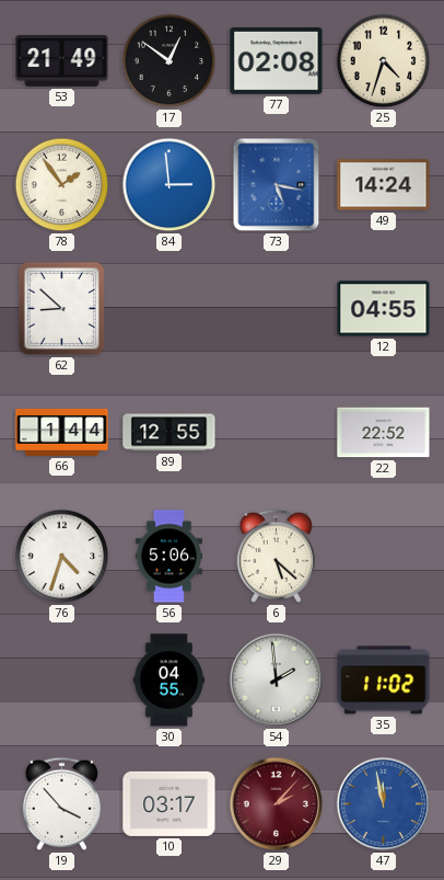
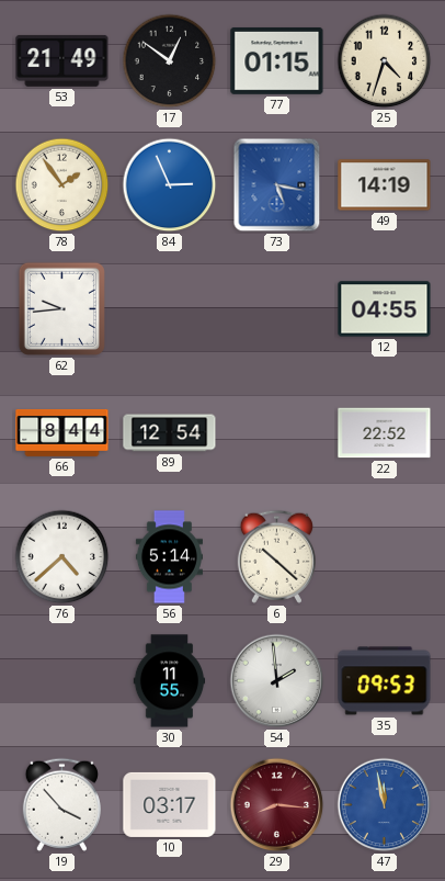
77: 02:08 -> 01:15
84: 2:59 -> 2:56
49: 14:24 -> 14:19
62: 8:52 -> 9:44
66: 1:44 -> 8:44
89: 12:55 -> 12:54
76: 4:33 -> 4:38
56: 5:06 -> 5:14
6: 5:22 -> 10:22
30: 04:55 -> 11:55
35: 11:02 -> 09:53
29: 2:07 -> 8:16
